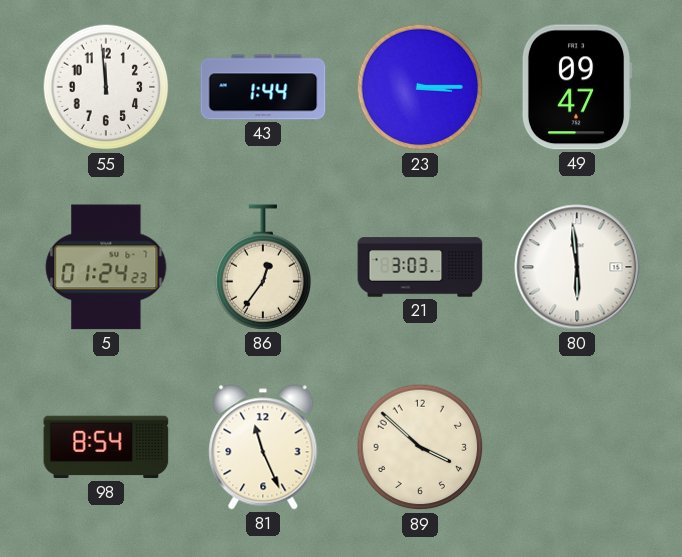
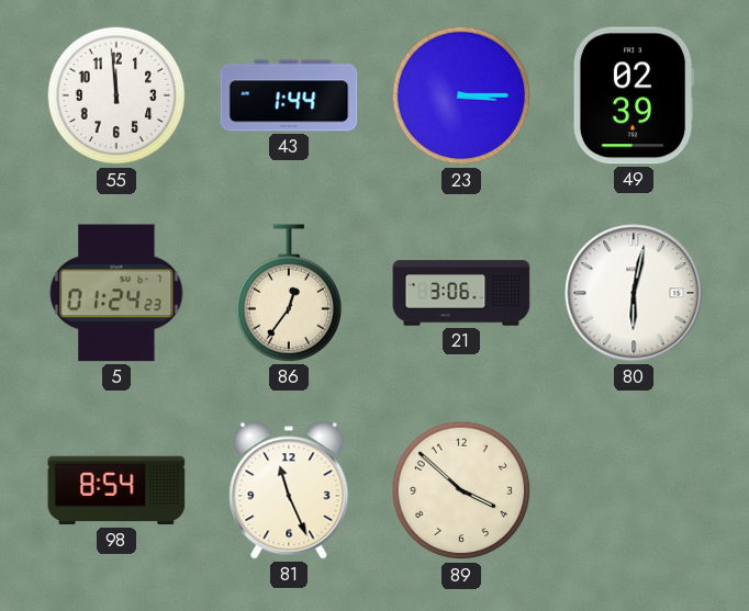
49: 09:47 -> 02:39
21: 3:03 -> 3:06
80: 5:59 -> 6:02
